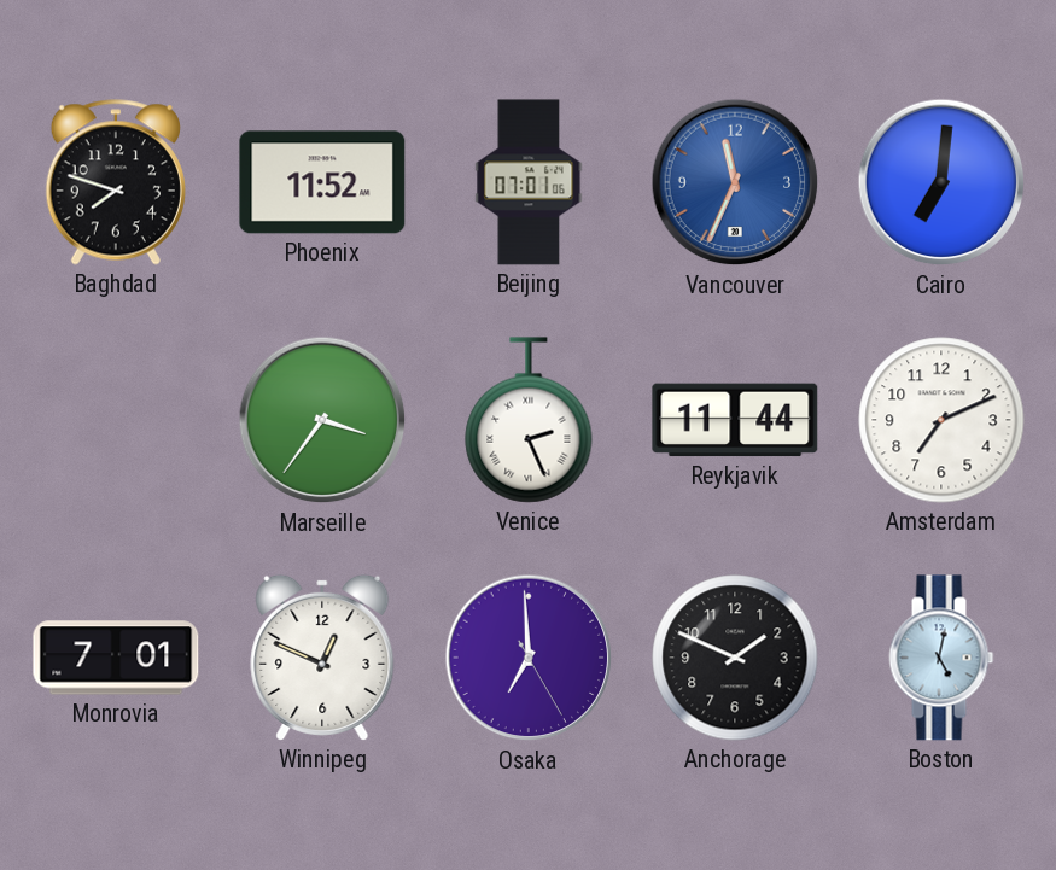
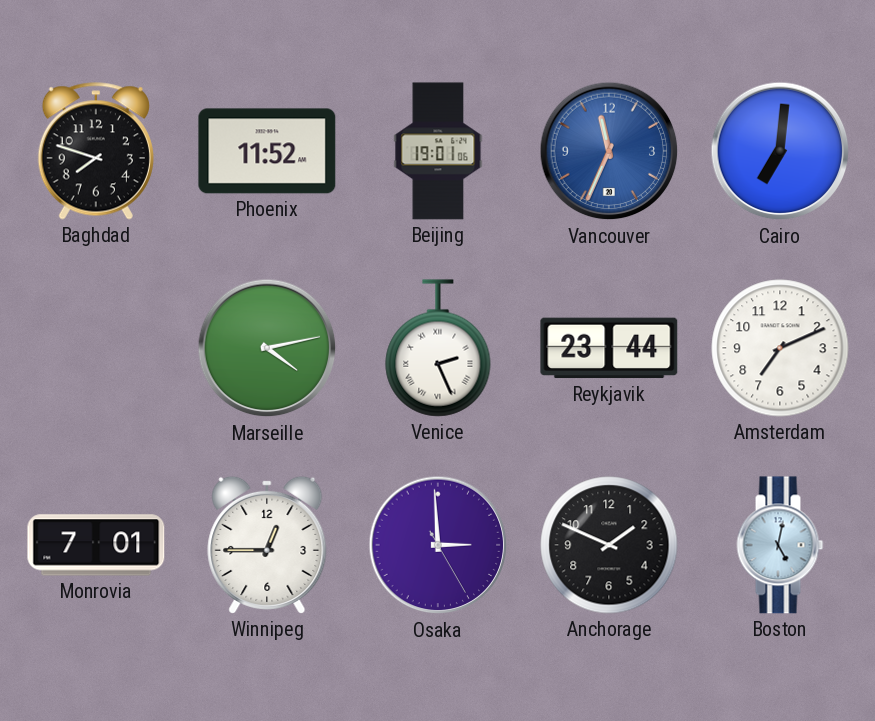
Beijing: 07:01 -> 19:01
Marseille: 3:36 -> 4:13
Reykjavik: 11:44 -> 23:44
Winnipeg: 12:49 -> 12:45
Osaka: 6:59 -> 2:59
